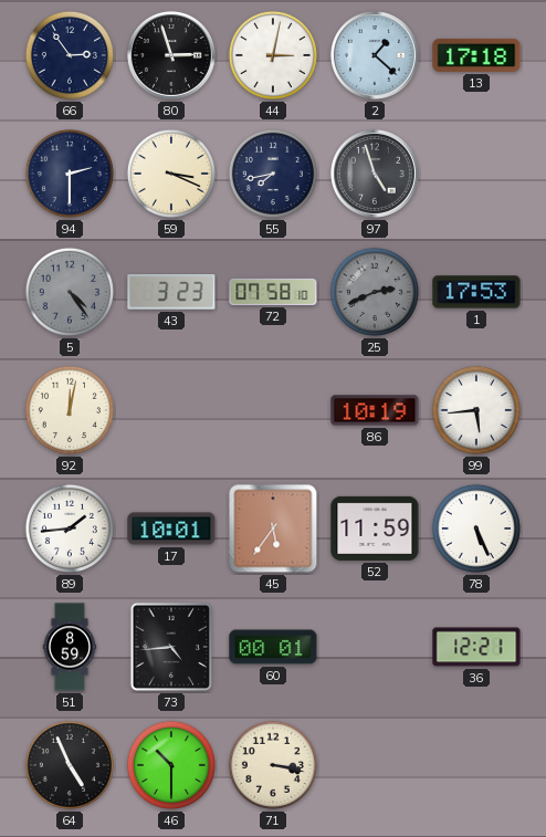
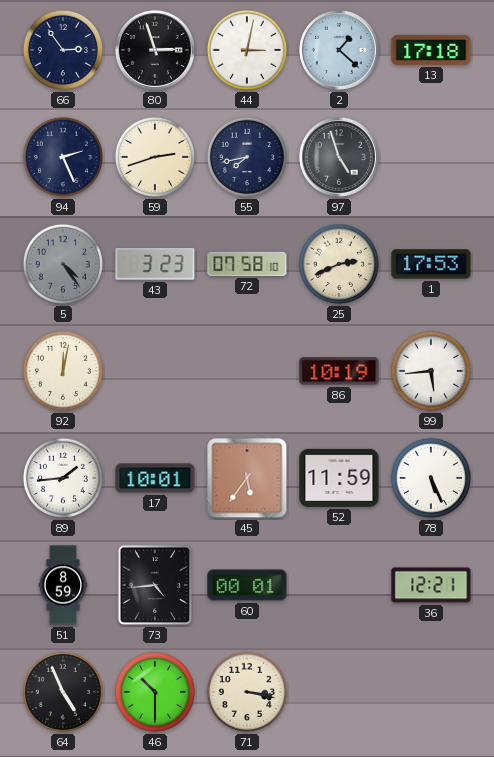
94: 2:30 -> 2:26
59: 3:19 -> 2:42
25 dial: grey -> cream
